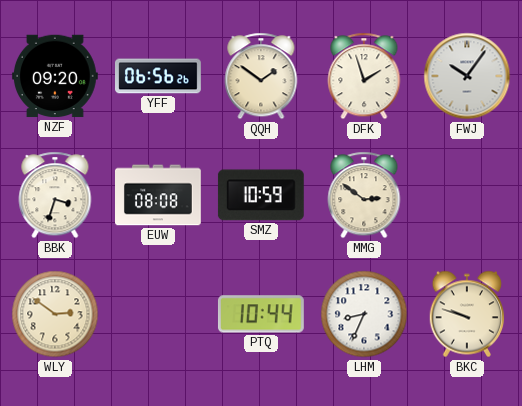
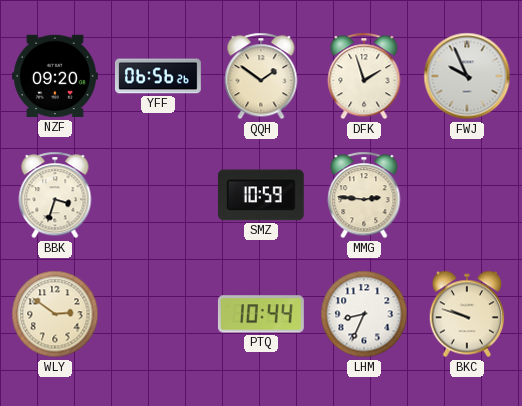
FWJ: 10:06 -> 9:56
EUW: 08:08 -> none
MMG: 2:51 -> 2:46
